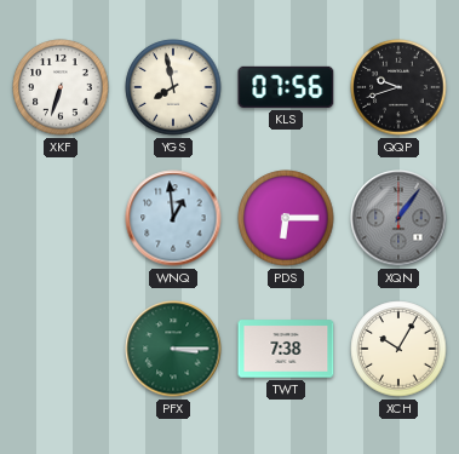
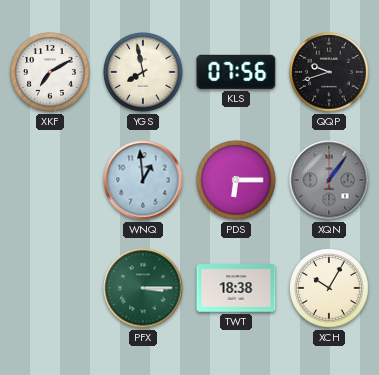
XKF: 6:33 -> 7:10
TWT: 7:38 -> 18:38
